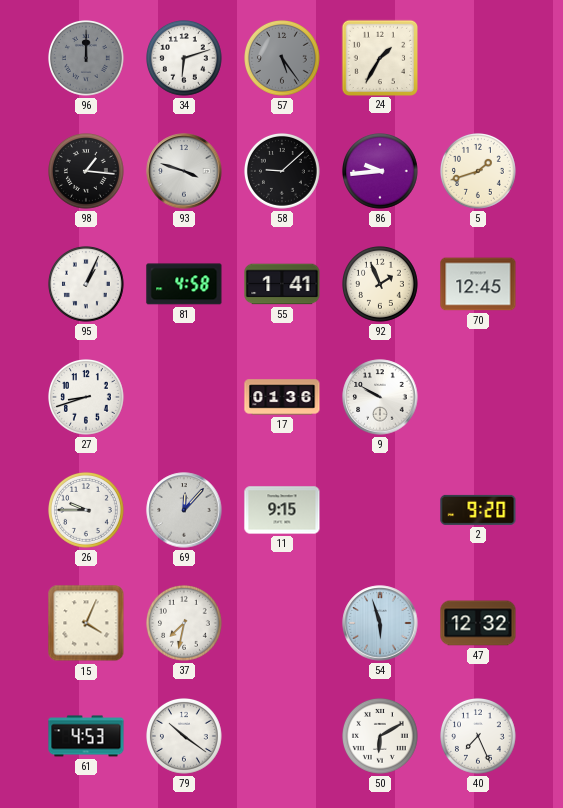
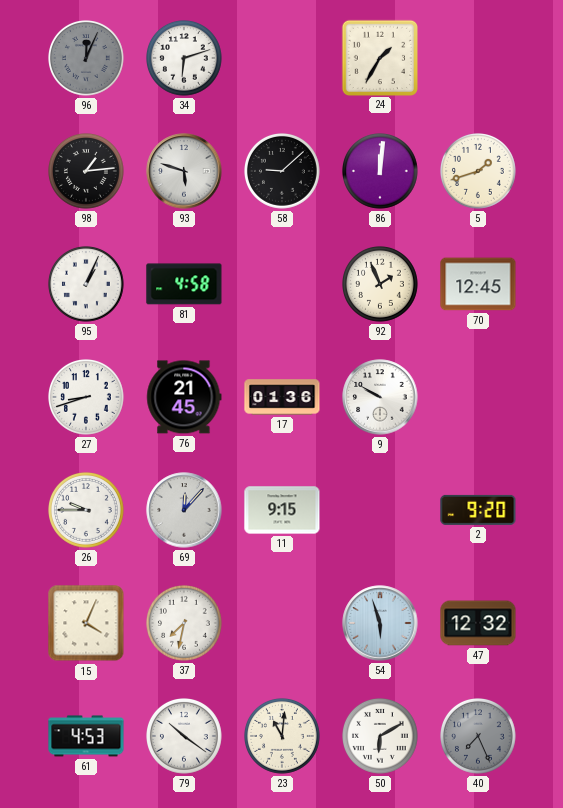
96: 12:00 -> 12:04
57: 5:24 -> none
98: 1:16 -> 1:14
93: 3:48 -> 5:48
86: 9:44 -> 12:01
55: 1:41 -> none
76: none -> 21:45
23: none -> 11:01
40 dial: white -> grey
